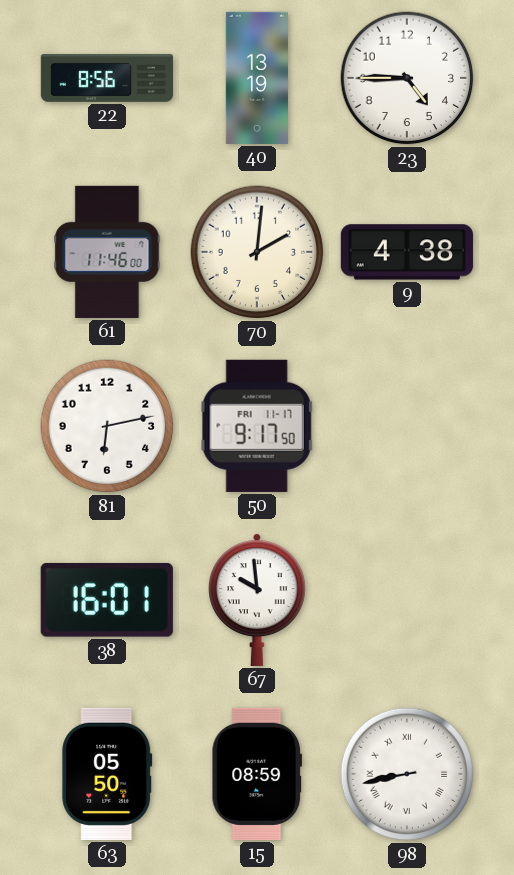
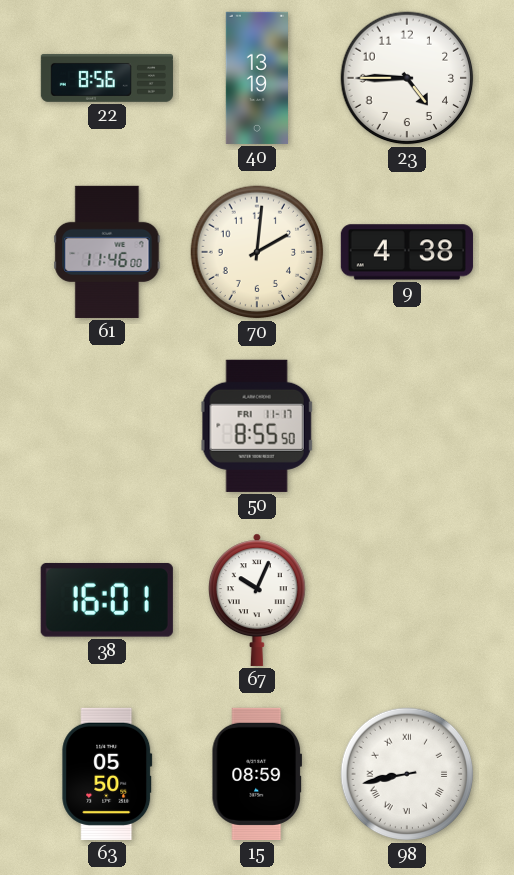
81: 6:13 -> none
50: 9:17 -> 8:55
67: 9:59 -> 10:04
